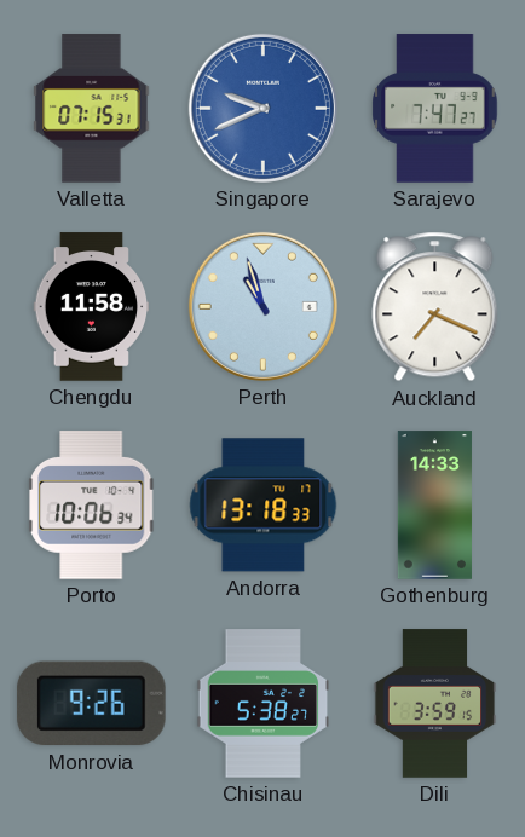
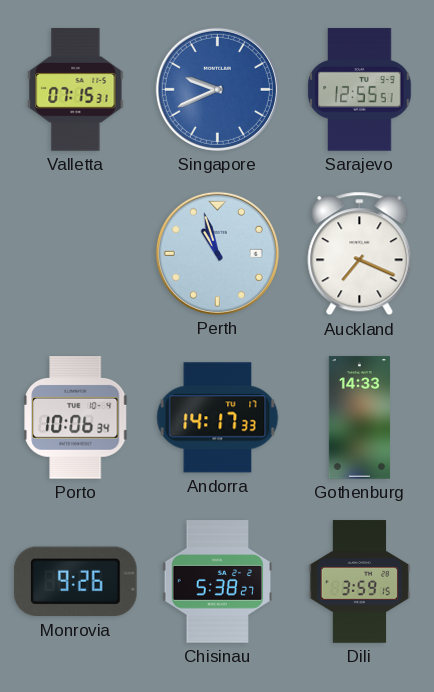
Sarajevo: 7:47 -> 12:55
Chengdu: 11:58 -> none
Andorra: 13:18 -> 14:17
